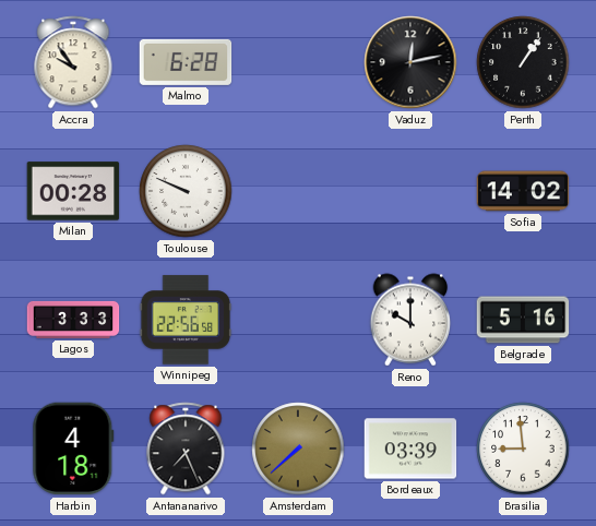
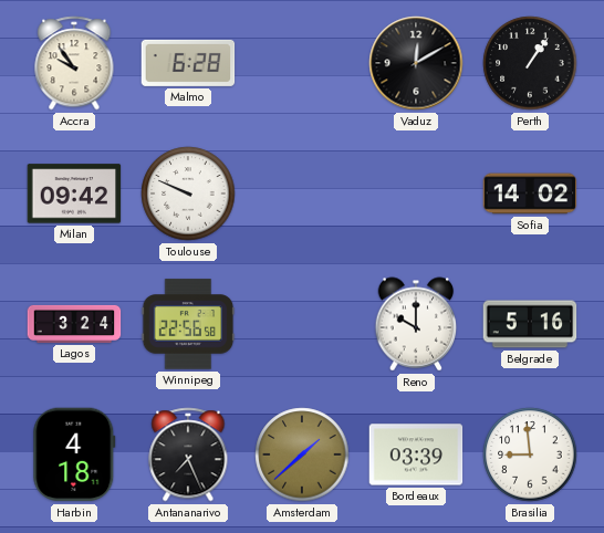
Vaduz: 12:13 -> 12:10
Milan: 00:28 -> 09:42
Lagos: 3:33 -> 3:24
Amsterdam: 7:38 -> 1:38
